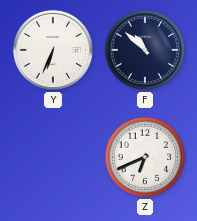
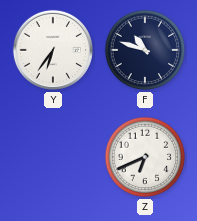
Y: 6:34 -> 6:36
F: 10:52 -> 10:48
